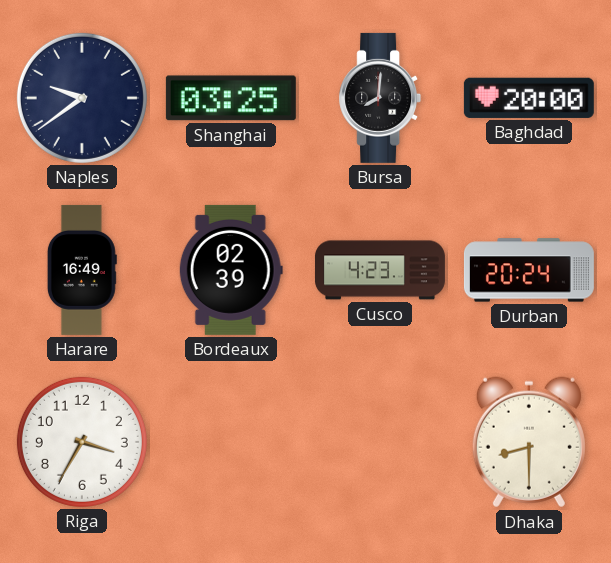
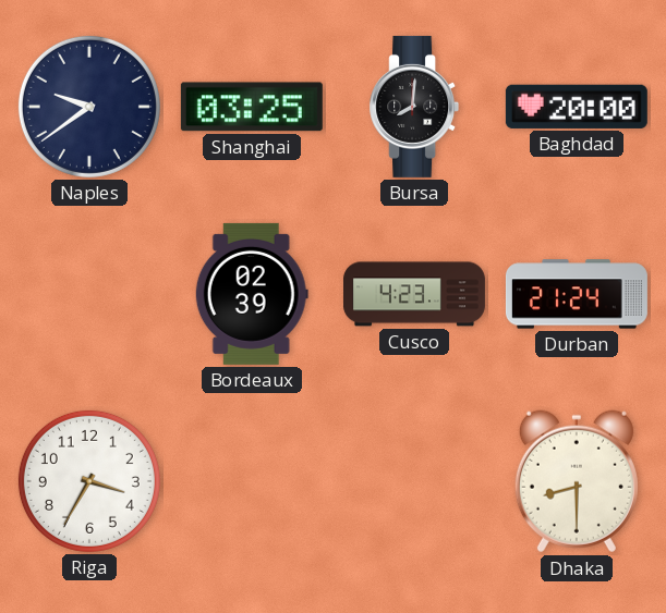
Harare: 16:49 -> none
Durban: 20:24 -> 21:24
